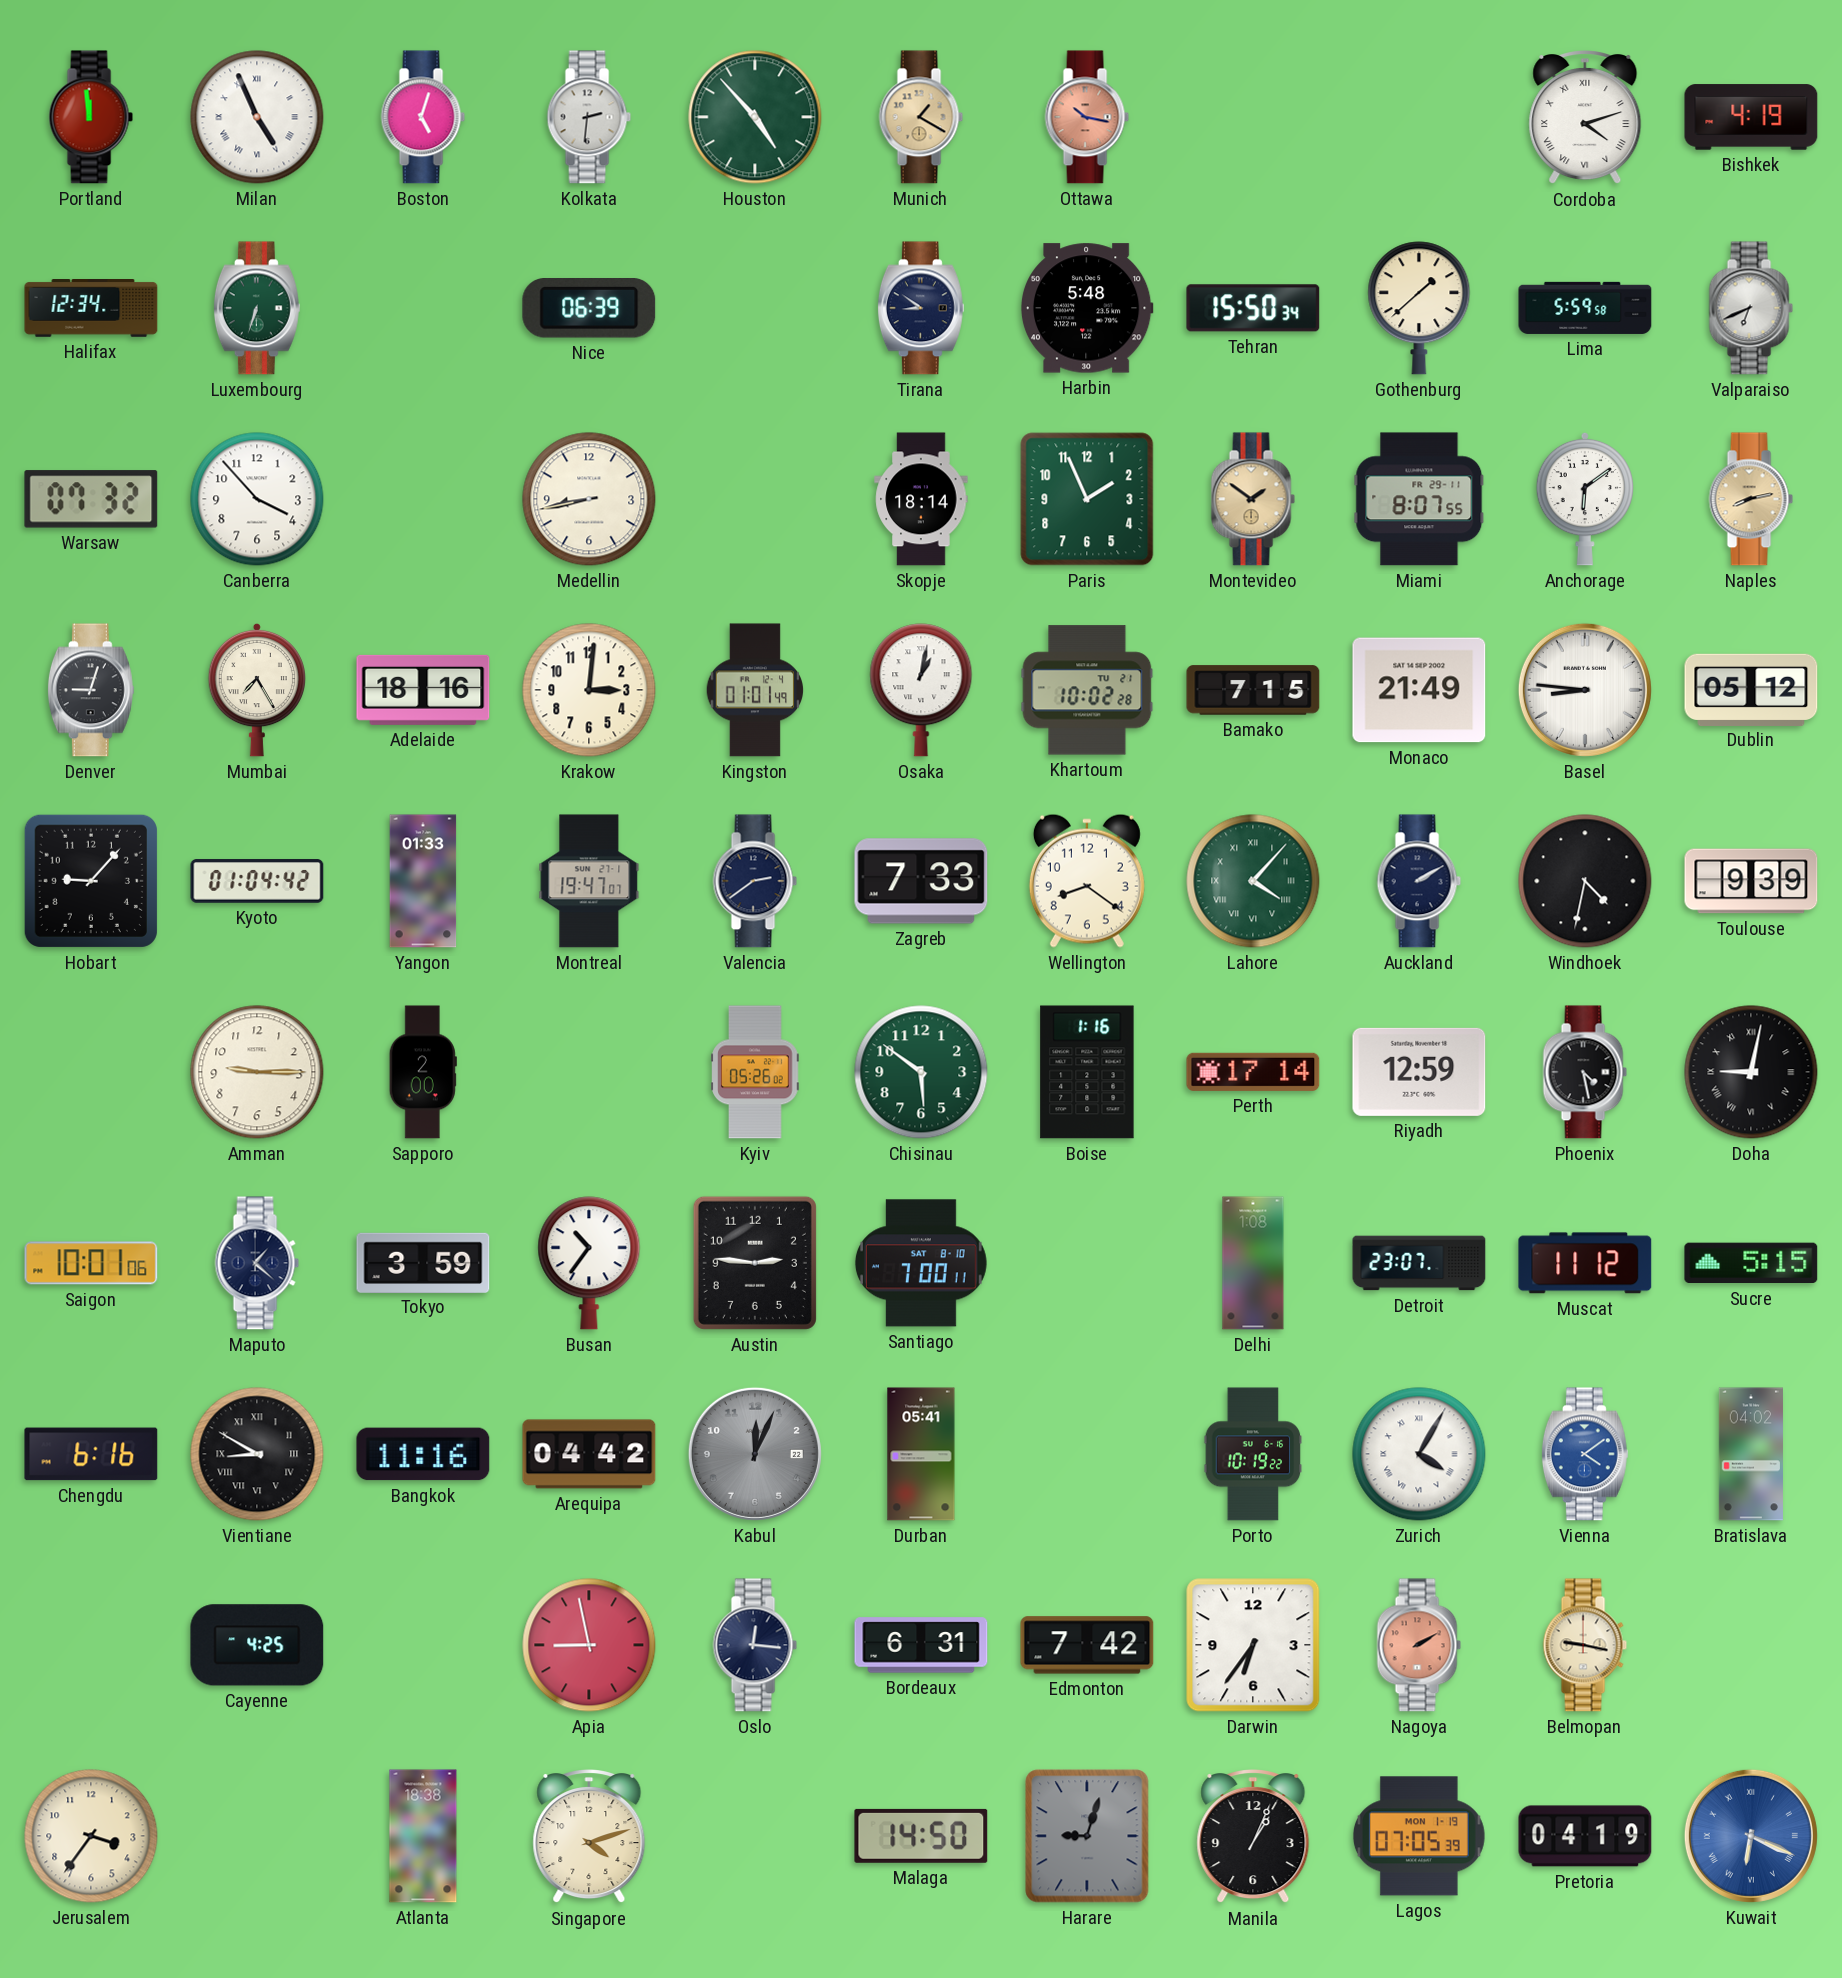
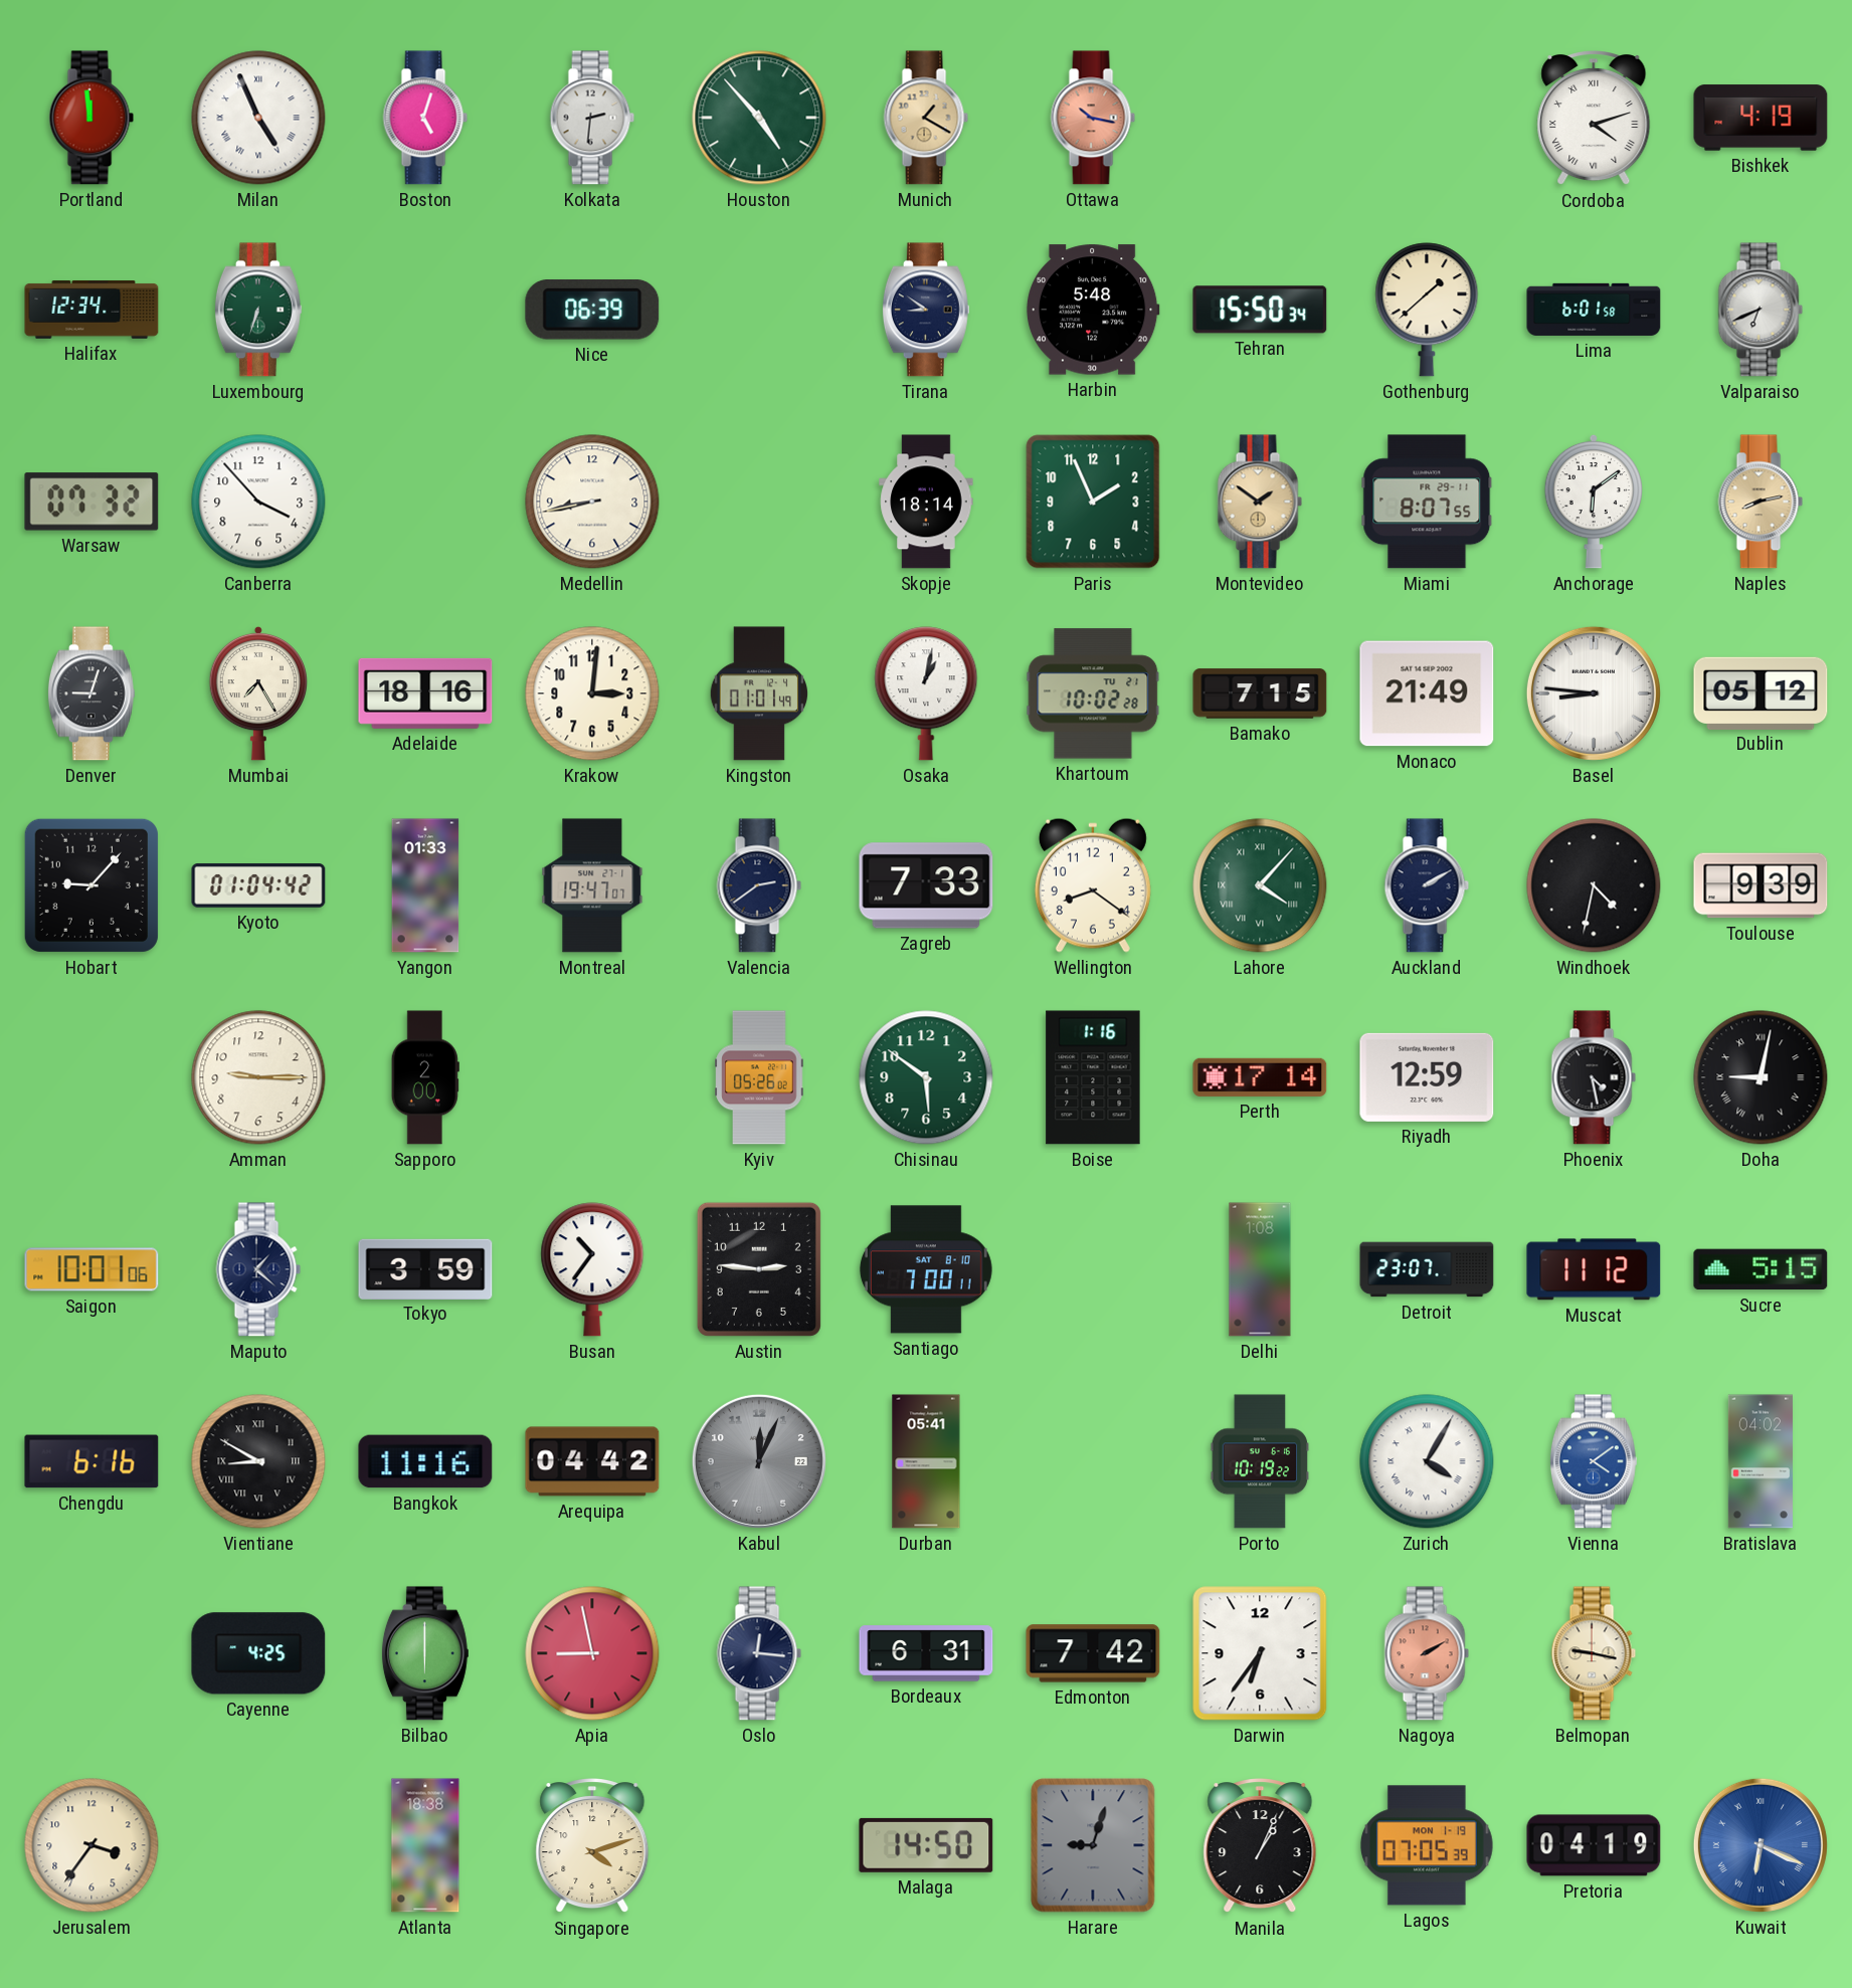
Lima: 5:59 -> 6:01
Bilbao: none -> 6:00
